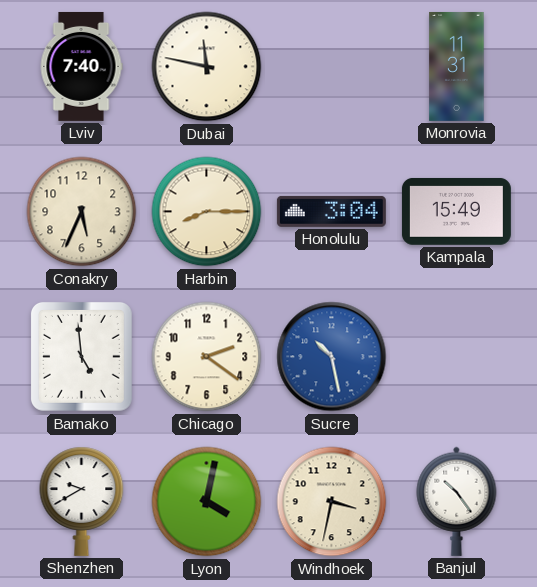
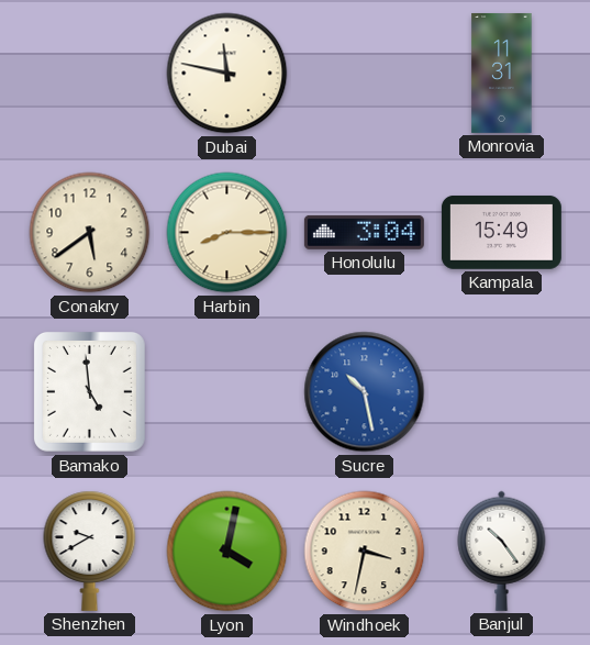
Lviv: 7:40 -> none
Conakry: 5:34 -> 5:39
Chicago: 2:21 -> none
